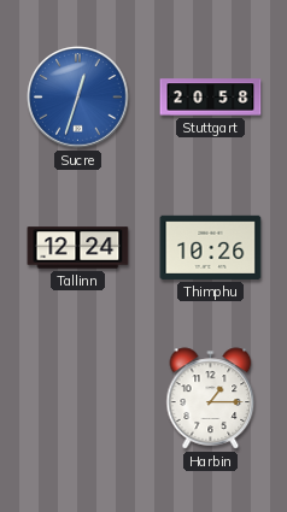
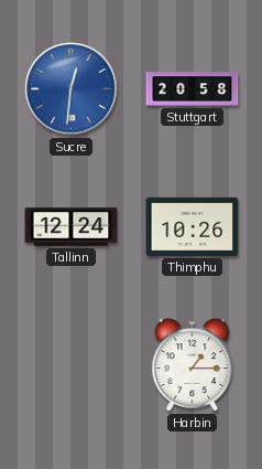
Sucre: 12:33 -> 12:31
